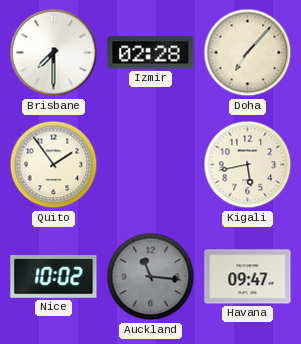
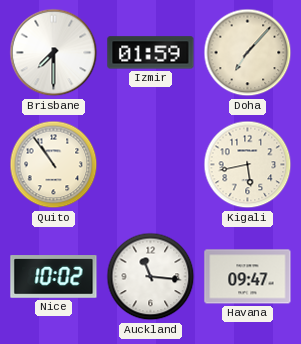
Izmir: 02:28 -> 01:59
Quito: 1:54 -> 10:54
Auckland dial: grey -> white
